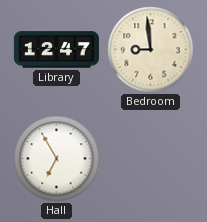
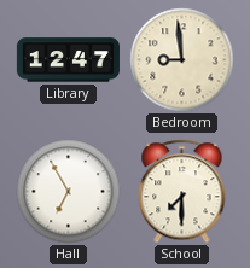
School: none -> 7:30
